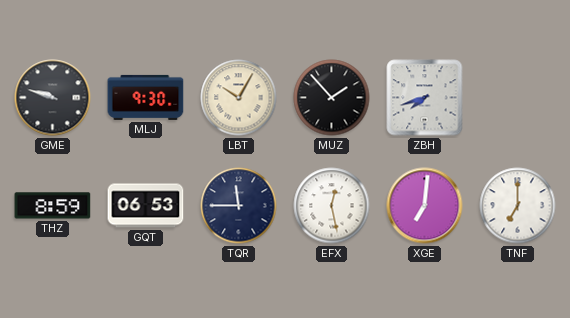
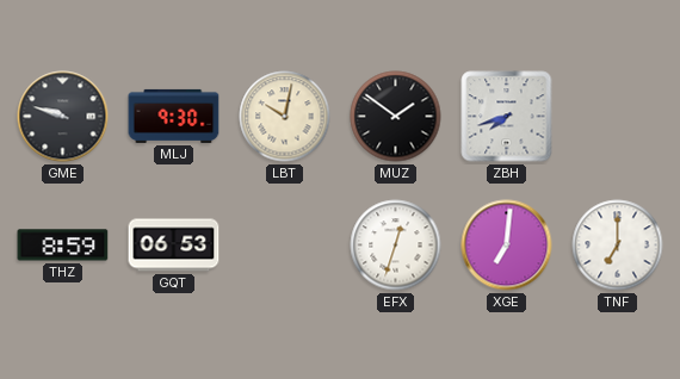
LBT: 10:05 -> 10:02
MUZ: 1:53 -> 1:51
TQR: 11:45 -> none
EFX: 12:28 -> 12:33
